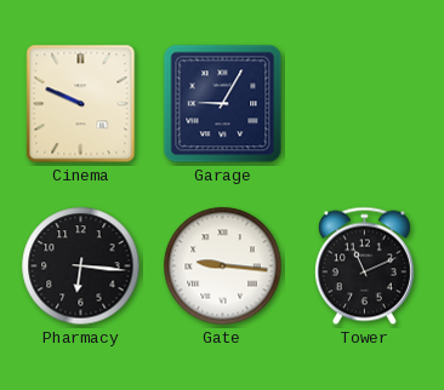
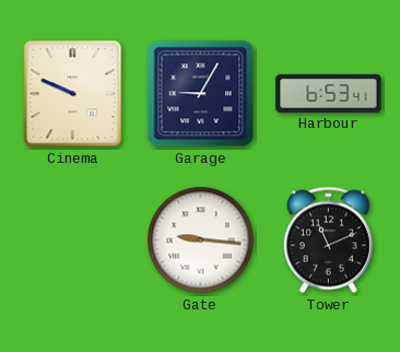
Harbour: none -> 6:53
Pharmacy: 6:16 -> none
